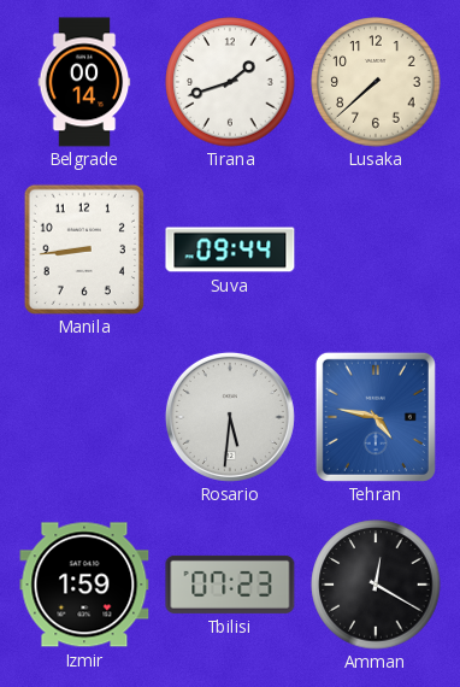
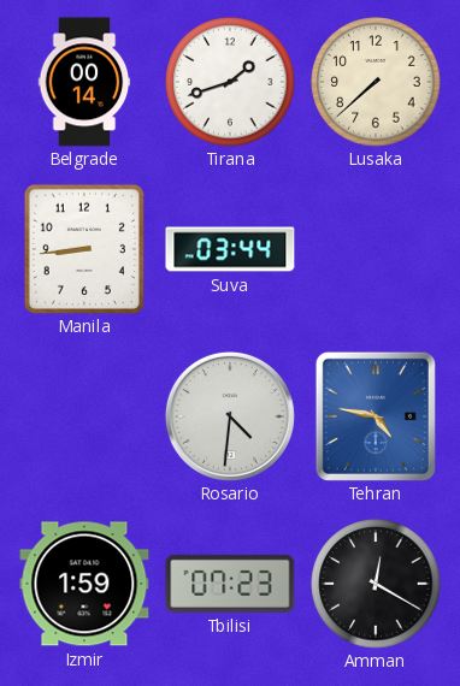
Suva: 09:44 -> 03:44
Rosario: 5:31 -> 4:31
